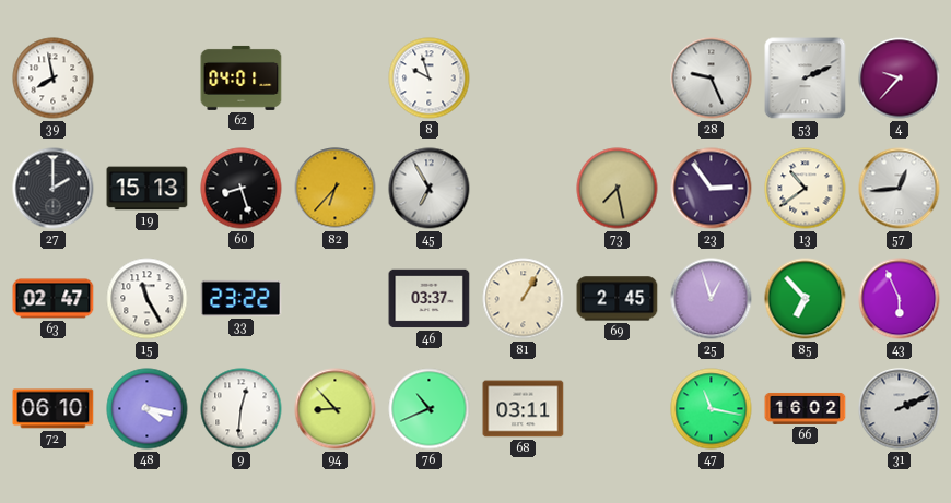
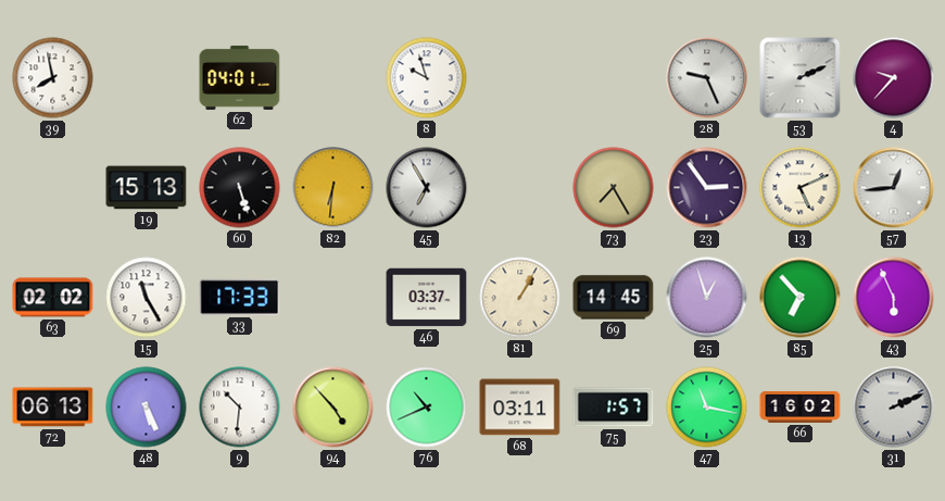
27: 2:00 -> none
60: 8:27 -> 5:27
82: 6:37 -> 6:31
73: 7:28 -> 7:25
13: 10:39 -> 5:11
63: 02:47 -> 02:02
33: 23:22 -> 17:33
69: 2:45 -> 14:45
72: 06:10 -> 06:13
48: 4:17 -> 5:26
9: 12:31 -> 10:31
94: 8:53 -> 4:53
75: none -> 1:57
